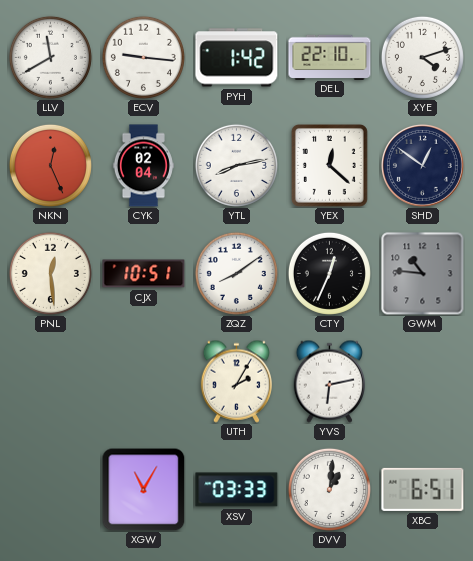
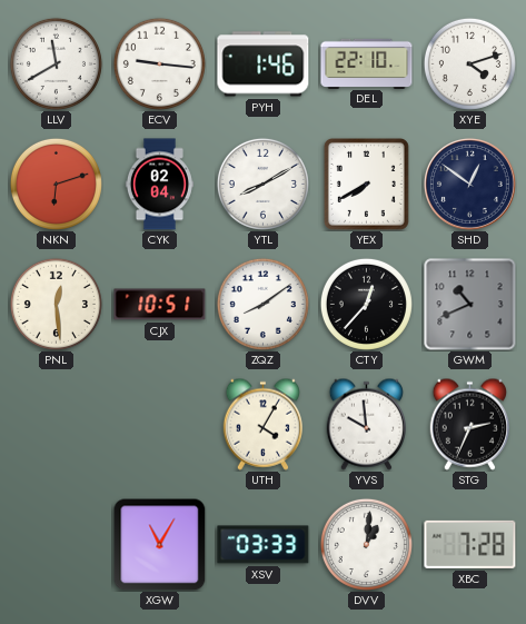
PYH: 1:42 -> 1:46
NKN: 12:26 -> 6:12
YTL: 8:13 -> 8:10
YEX: 12:22 -> 7:40
CTY: 12:34 -> 12:37
GWM: 10:46 -> 10:41
UTH: 2:05 -> 4:05
YVS: 6:13 -> 9:59
STG: none -> 2:34
XBC: 6:51 -> 7:28
